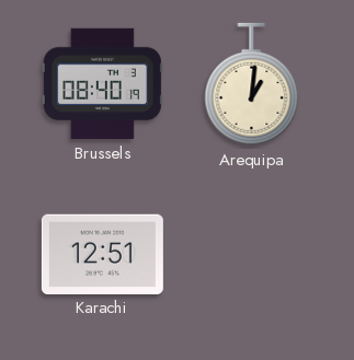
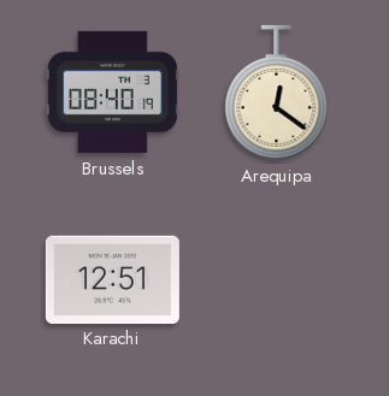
Arequipa: 1:01 -> 12:21
